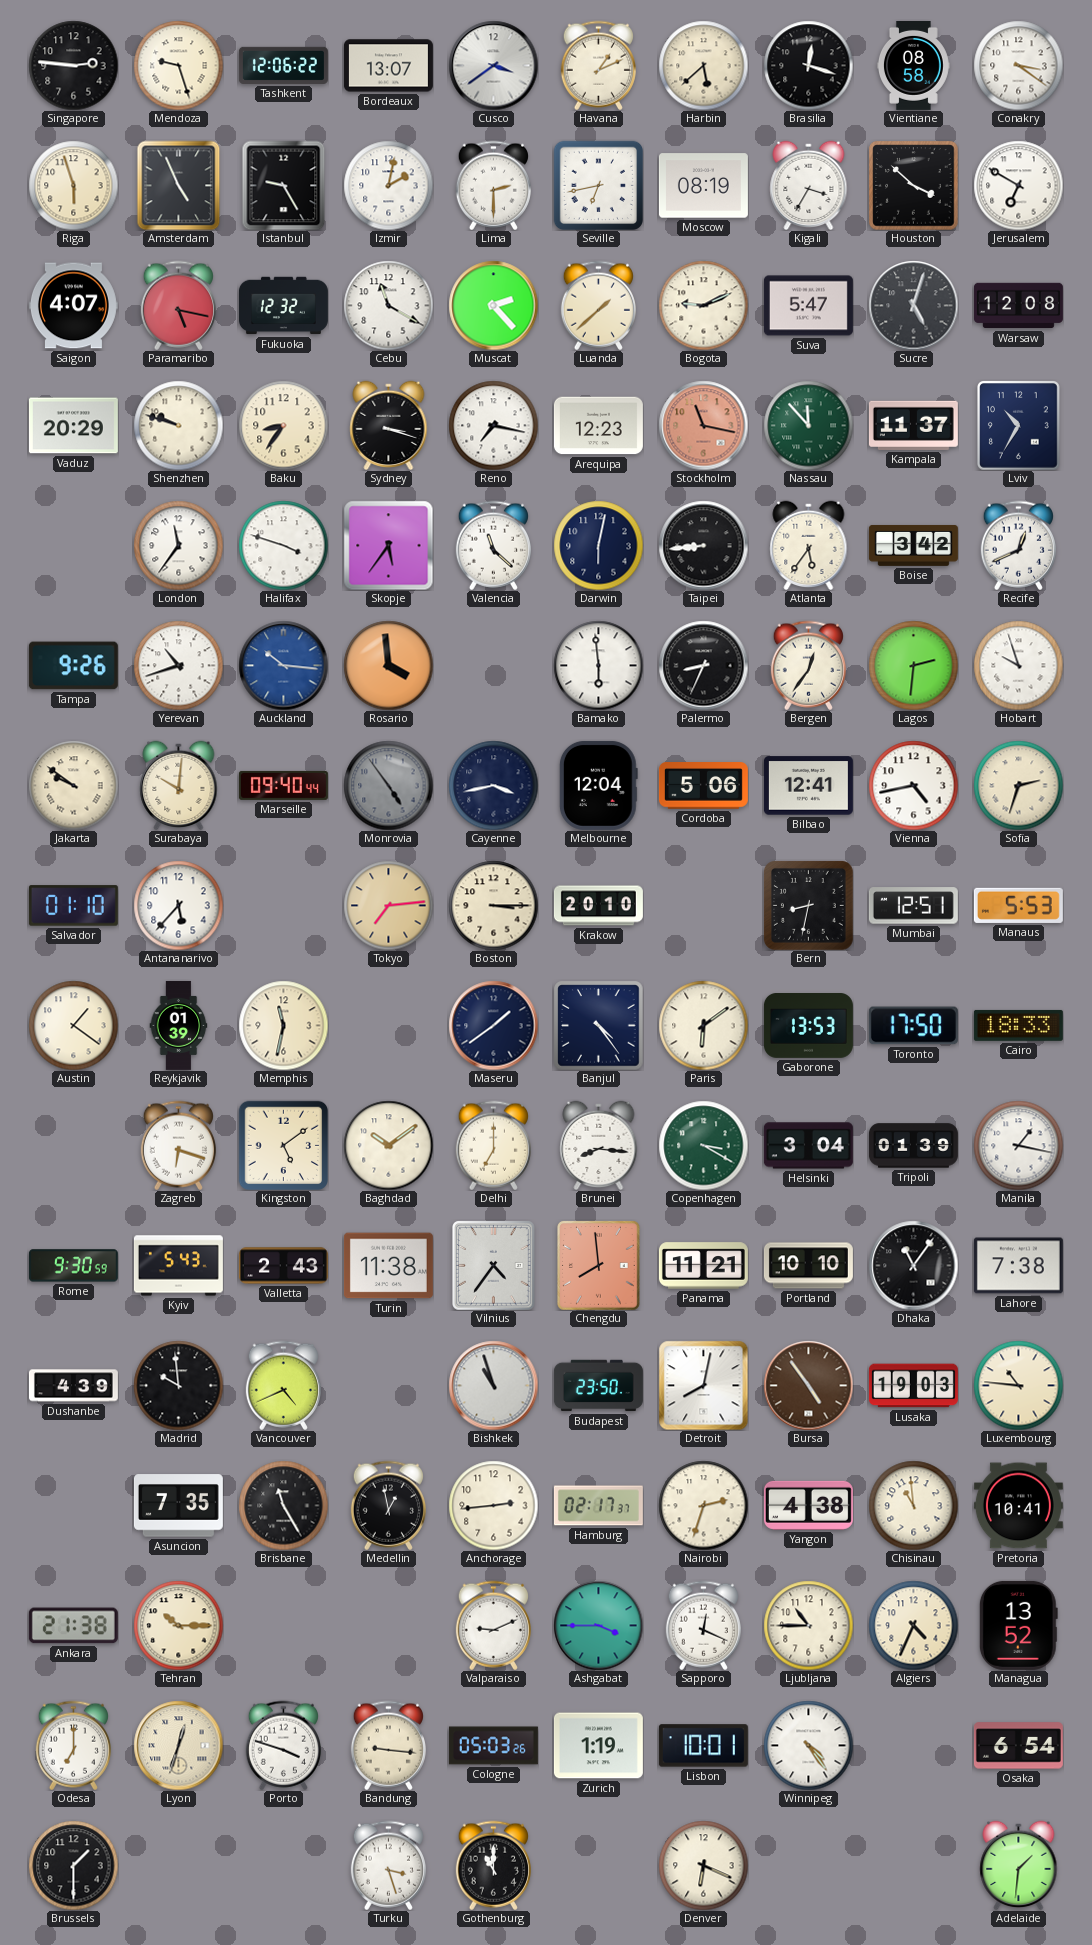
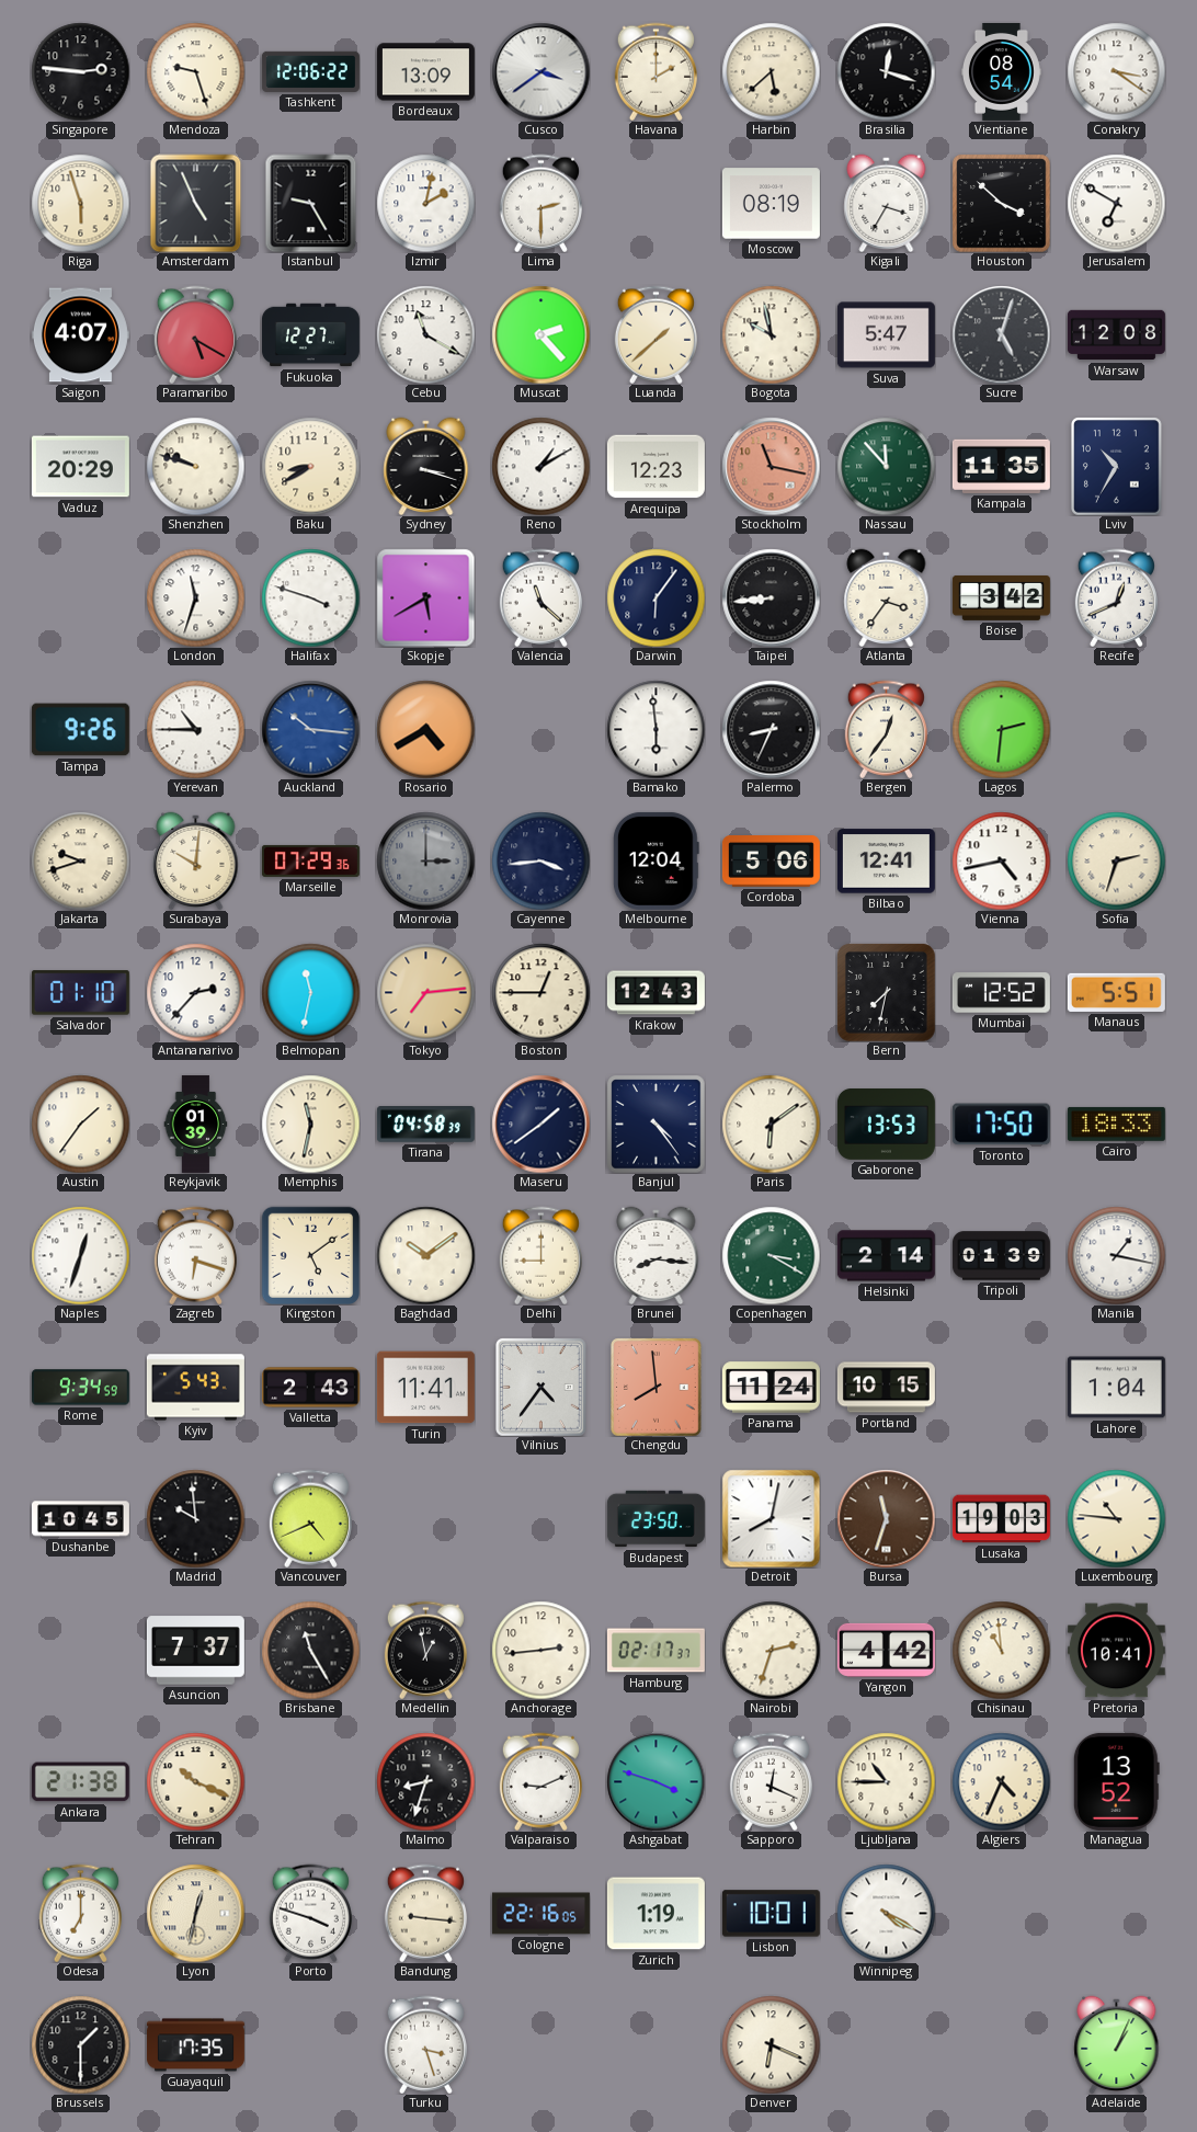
Bordeaux: 13:07 -> 13:09
Havana: 1:11 -> 2:00
Vientiane: 08:58 -> 08:54
Seville: 6:43 -> none
Paramaribo: 5:17 -> 5:20
Fukuoka: 12:32 -> 12:27
Bogota: 9:11 -> 9:58
Baku: 8:36 -> 8:40
Reno: 7:17 -> 1:10
Kampala: 11:37 -> 11:35
London: 11:36 -> 11:33
Skopje: 5:36 -> 5:40
Darwin: 6:02 -> 6:06
Atlanta: 5:36 -> 3:36
Yerevan: 10:42 -> 10:45
Rosario: 3:59 -> 4:40
Hobart: 9:57 -> none
Jakarta: 9:51 -> 9:42
Marseille: 09:40 -> 07:29
Monrovia: 4:54 -> 3:00
Cayenne: 3:43 -> 3:44
Antananarivo: 5:37 -> 2:37
Belmopan: none -> 11:32
Boston: 3:15 -> 12:45
Krakow: 20:10 -> 12:43
Bern: 8:32 -> 7:32
Mumbai: 12:51 -> 12:52
Manaus: 5:53 -> 5:51
Austin: 1:21 -> 1:36
Tirana: none -> 04:58
Naples: none -> 12:33
Delhi: 7:00 -> 9:00
Helsinki: 3:04 -> 2:14
Rome: 9:30 -> 9:34
Turin: 11:38 -> 11:41
Panama: 11:21 -> 11:24
Portland: 10:10 -> 10:15
Dhaka: 11:06 -> none
Lahore: 7:38 -> 1:04
Dushanbe: 4:39 -> 10:45
Bishkek: 10:57 -> none
Bursa: 4:54 -> 11:33
Asuncion: 7:35 -> 7:37
Yangon: 4:38 -> 4:42
Tehran: 10:15 -> 10:19
Malmo: none -> 8:33
Ashgabat: 3:45 -> 3:48
Lyon: 12:33 -> 12:32
Cologne: 05:03 -> 22:16
Winnipeg: 4:24 -> 4:20
Osaka: 6:54 -> none
Guayaquil: none -> 17:35
Gothenburg: 11:00 -> none
Adelaide: 1:31 -> 1:04
